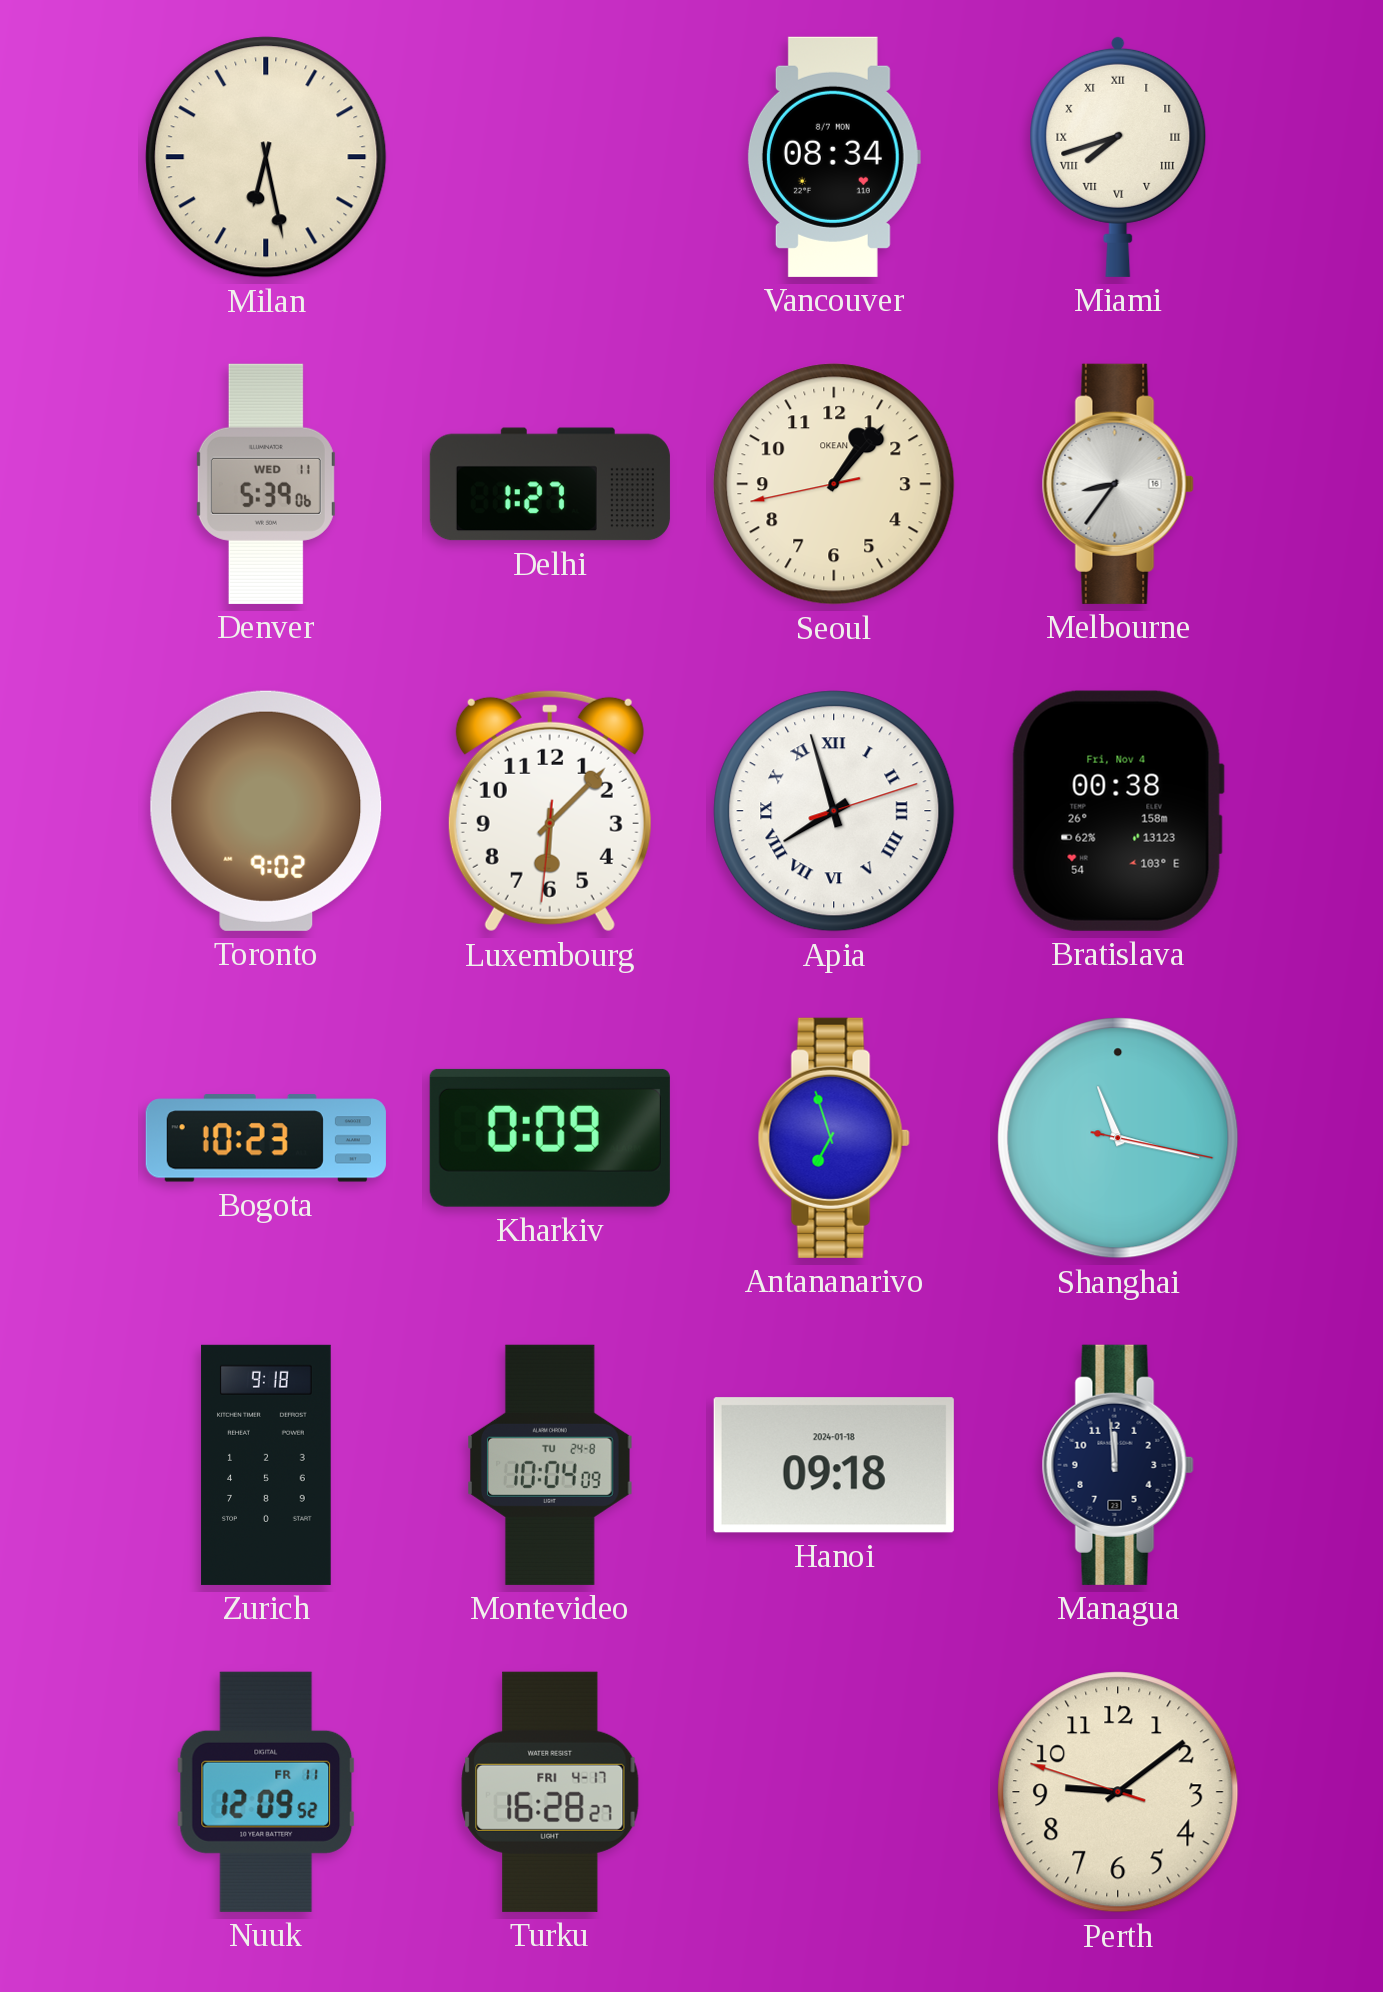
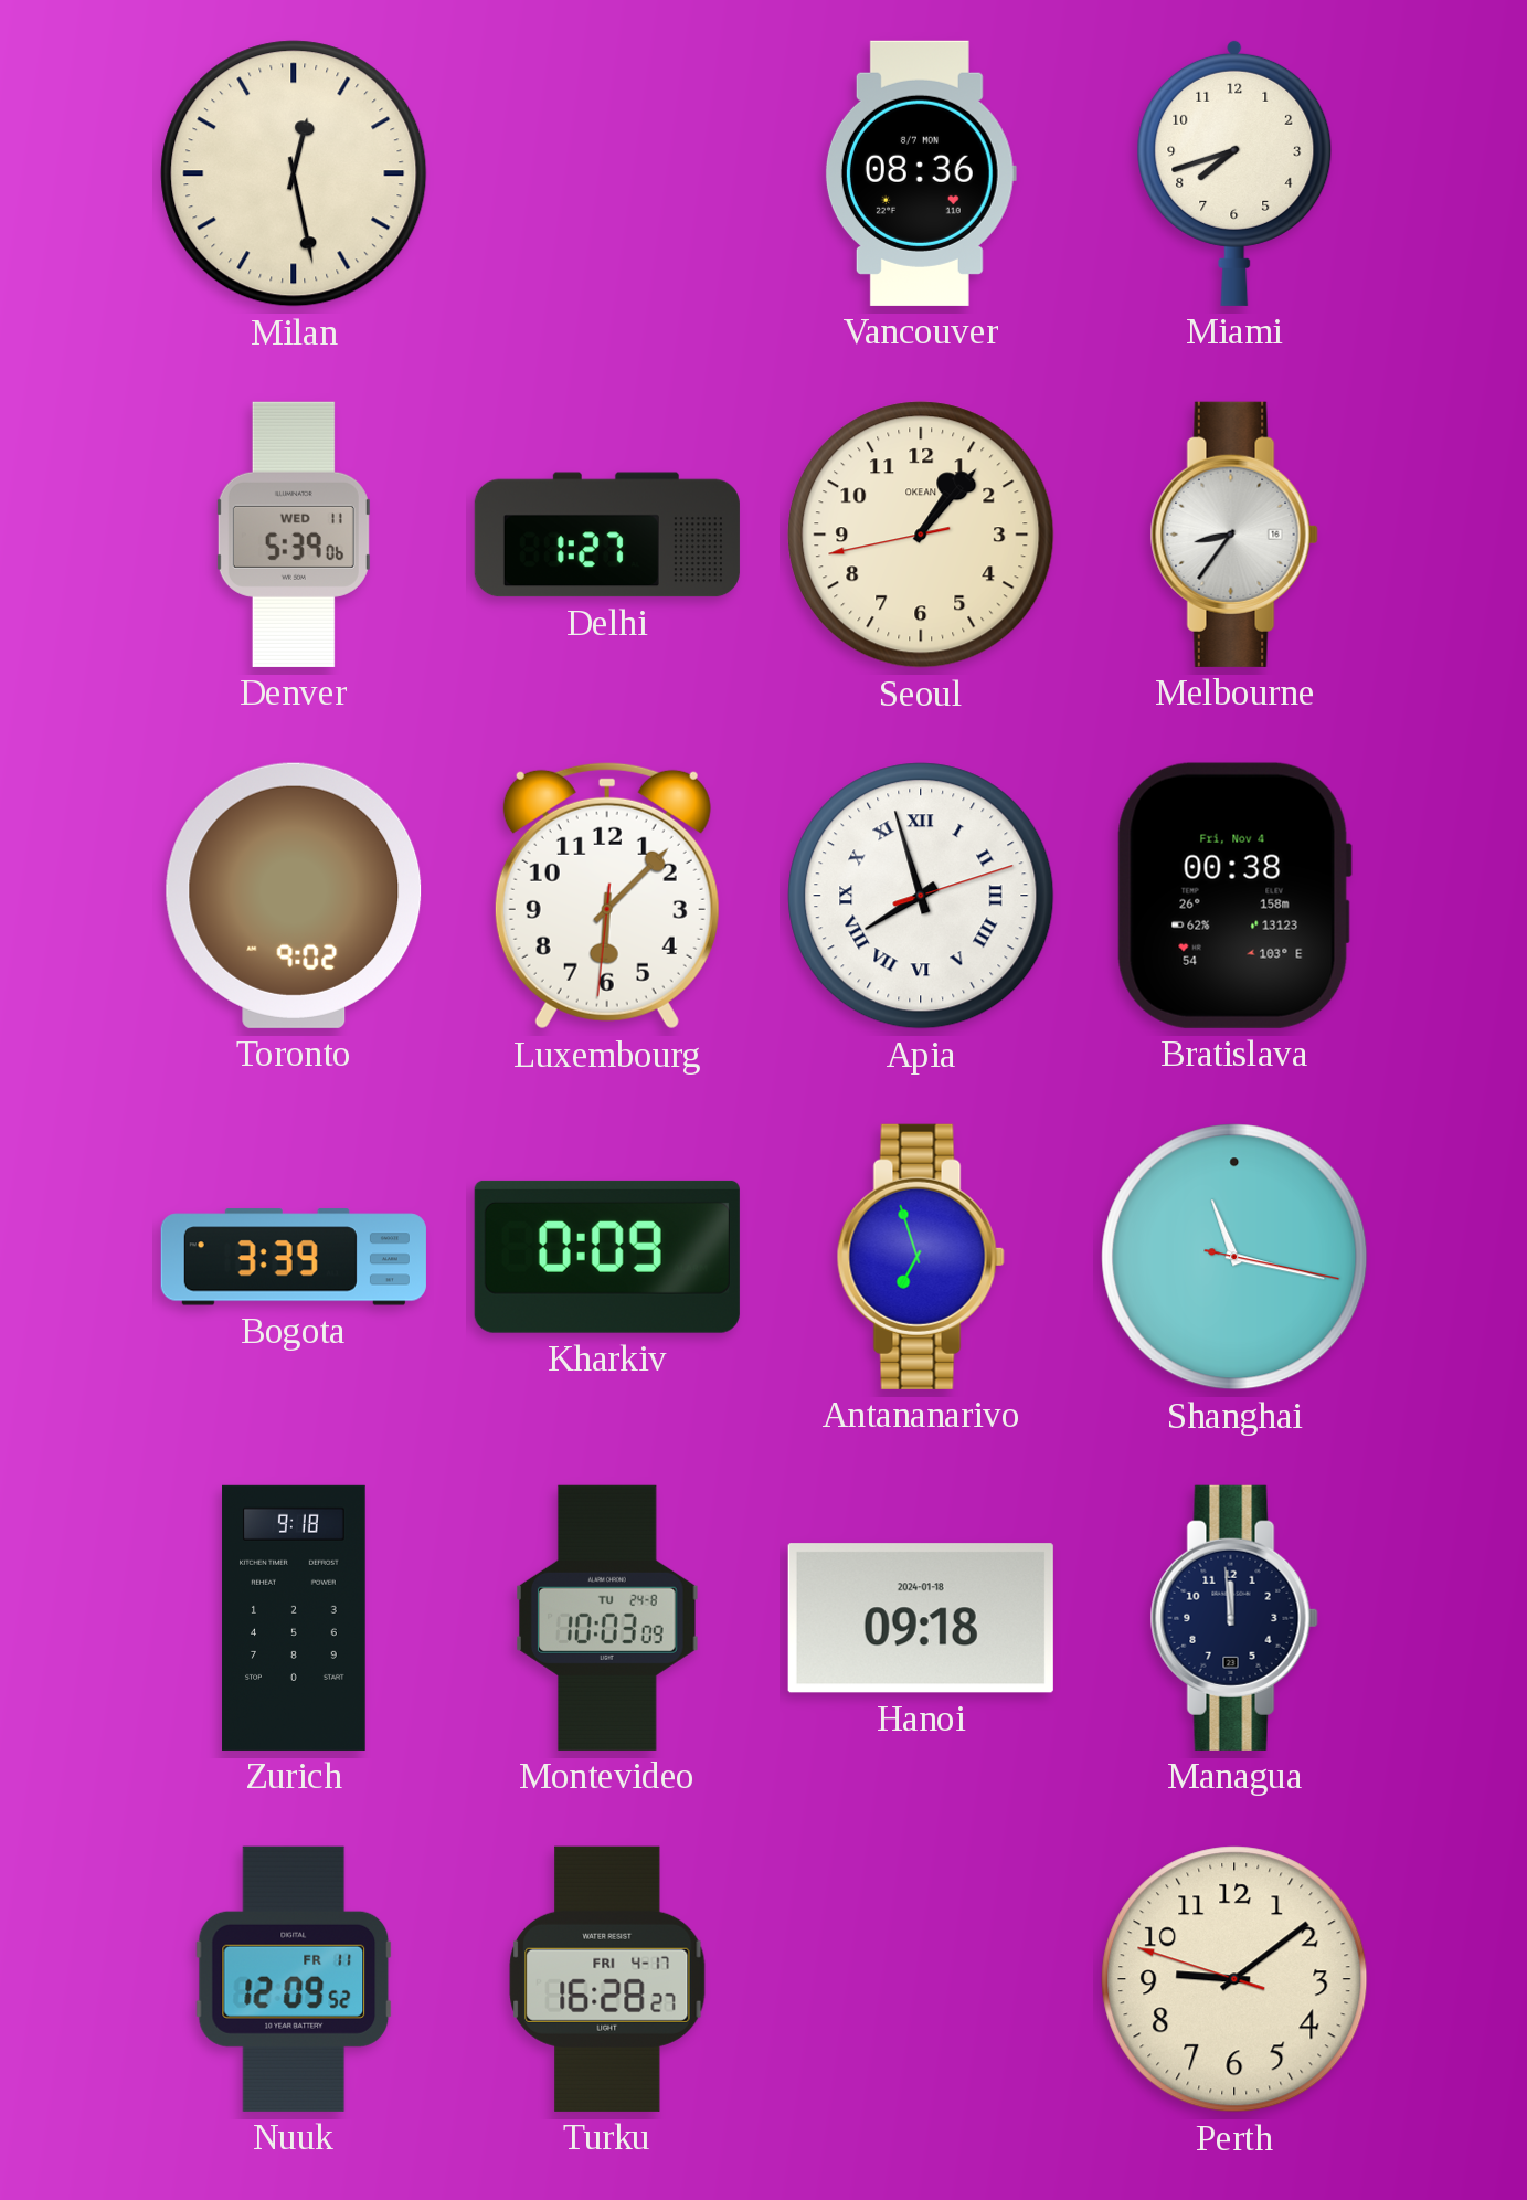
Milan: 6:28 -> 12:28
Vancouver: 08:34 -> 08:36
Miami numerals: Roman -> Arabic
Bogota: 10:23 -> 3:39
Montevideo: 10:04 -> 10:03
